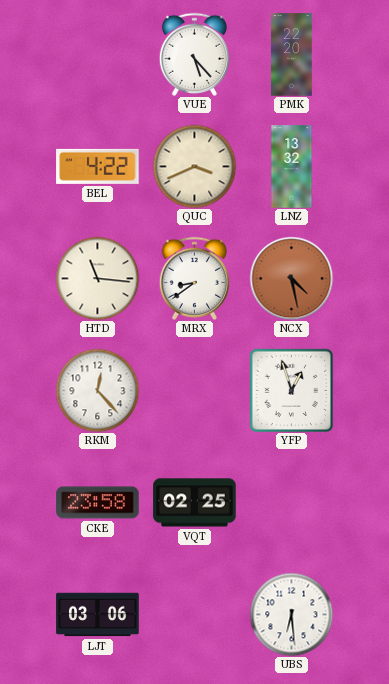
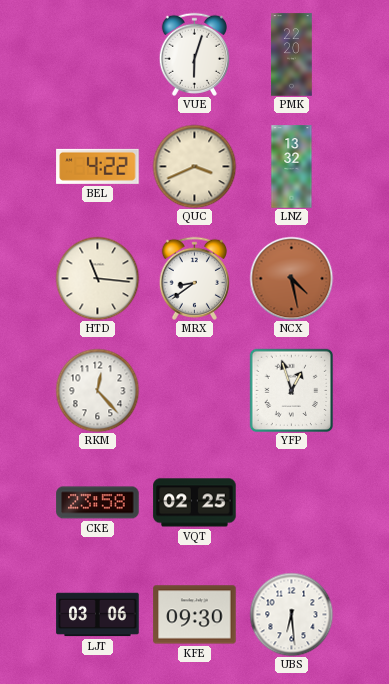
VUE: 5:23 -> 6:03
KFE: none -> 09:30
